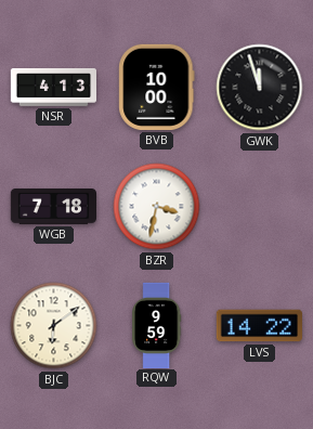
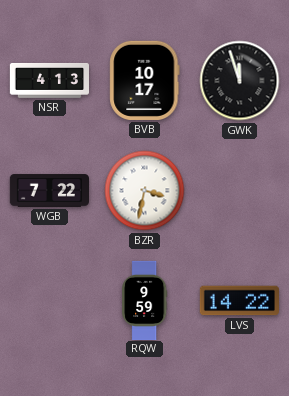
BVB: 10:00 -> 10:17
WGB: 7:18 -> 7:22
BJC: 6:09 -> none
